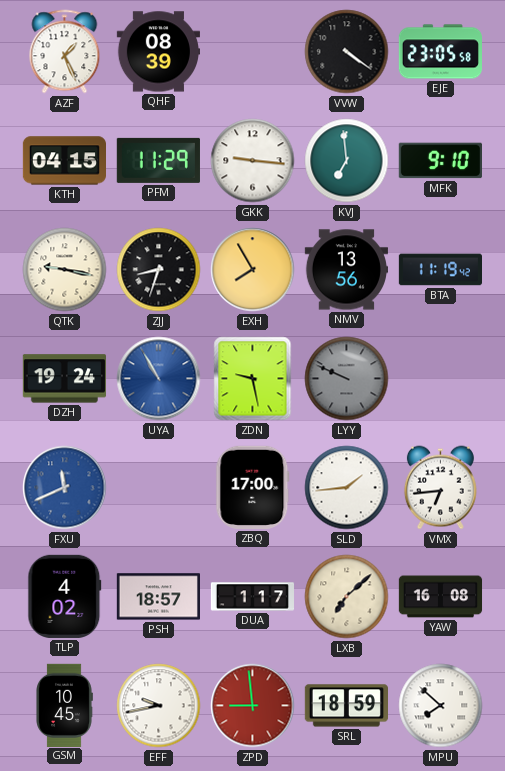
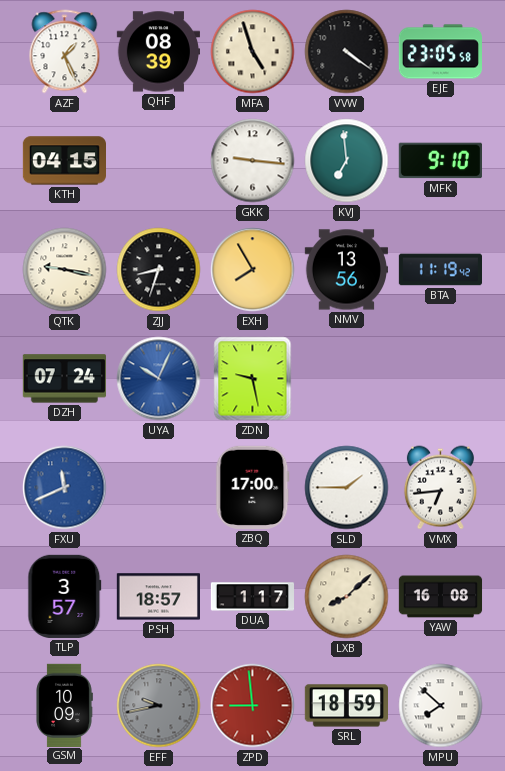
MFA: none -> 4:57
PFM: 11:29 -> none
DZH: 19:24 -> 07:24
UYA: 10:55 -> 10:04
LYY: 9:49 -> none
SLD: 1:44 -> 1:45
TLP: 4:02 -> 3:57
LXB: 7:08 -> 8:08
GSM: 10:45 -> 10:09
EFF dial: white -> grey
